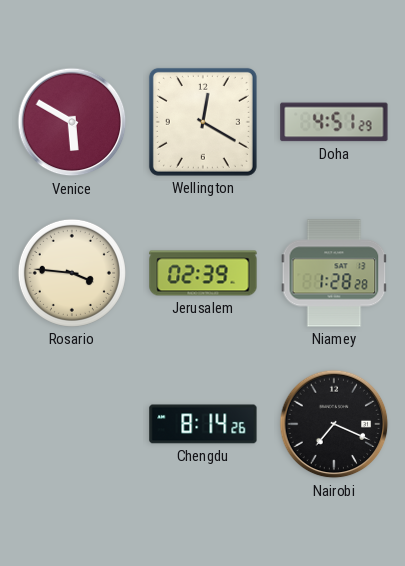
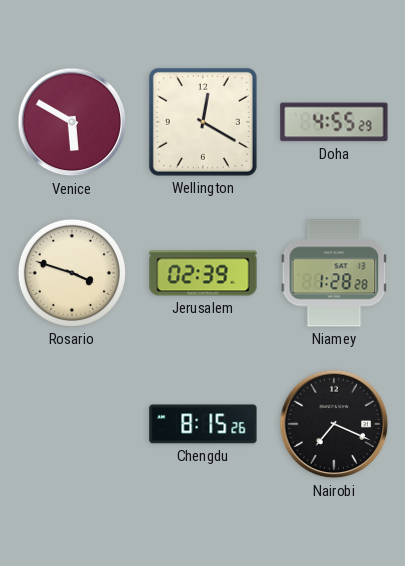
Doha: 4:51 -> 4:55
Rosario: 3:46 -> 3:48
Chengdu: 8:14 -> 8:15
